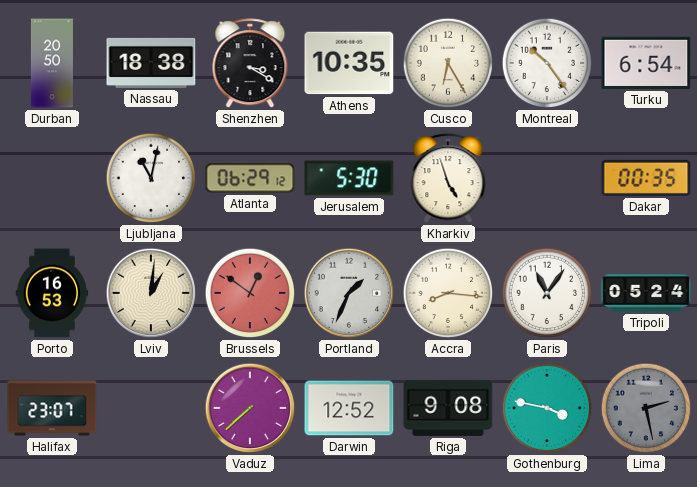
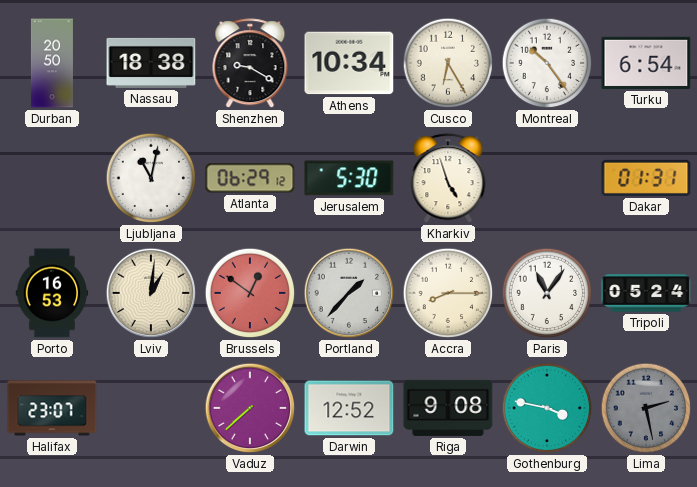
Shenzhen: 3:20 -> 9:20
Athens: 10:35 -> 10:34
Dakar: 00:35 -> 01:31
Portland: 1:34 -> 1:37
Accra: 8:16 -> 8:15
